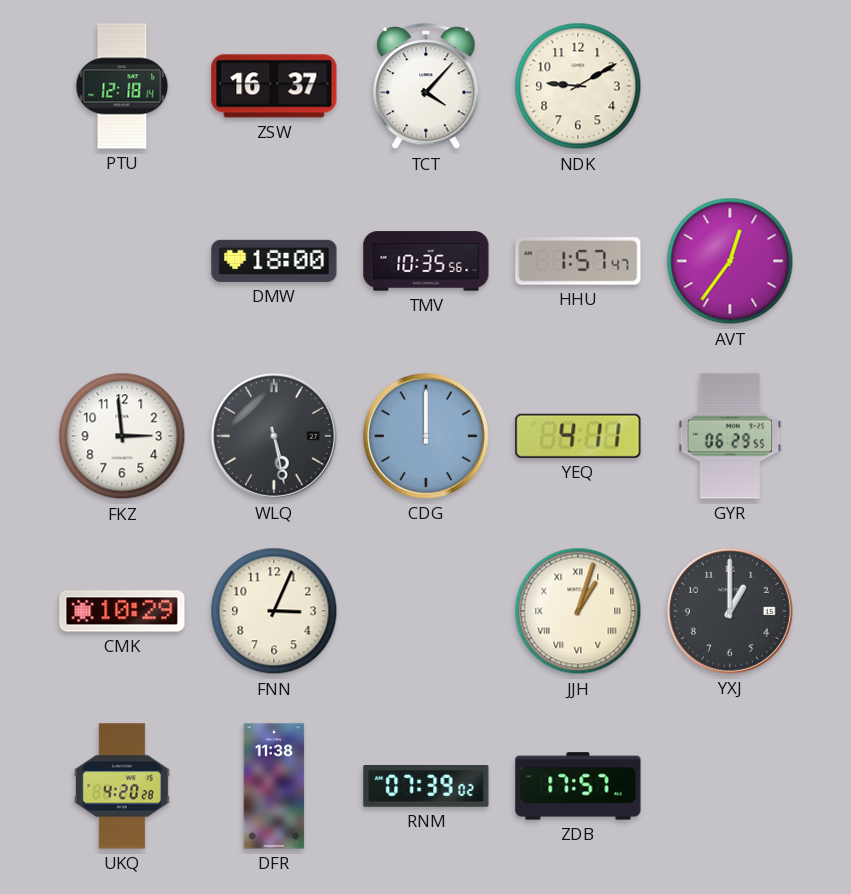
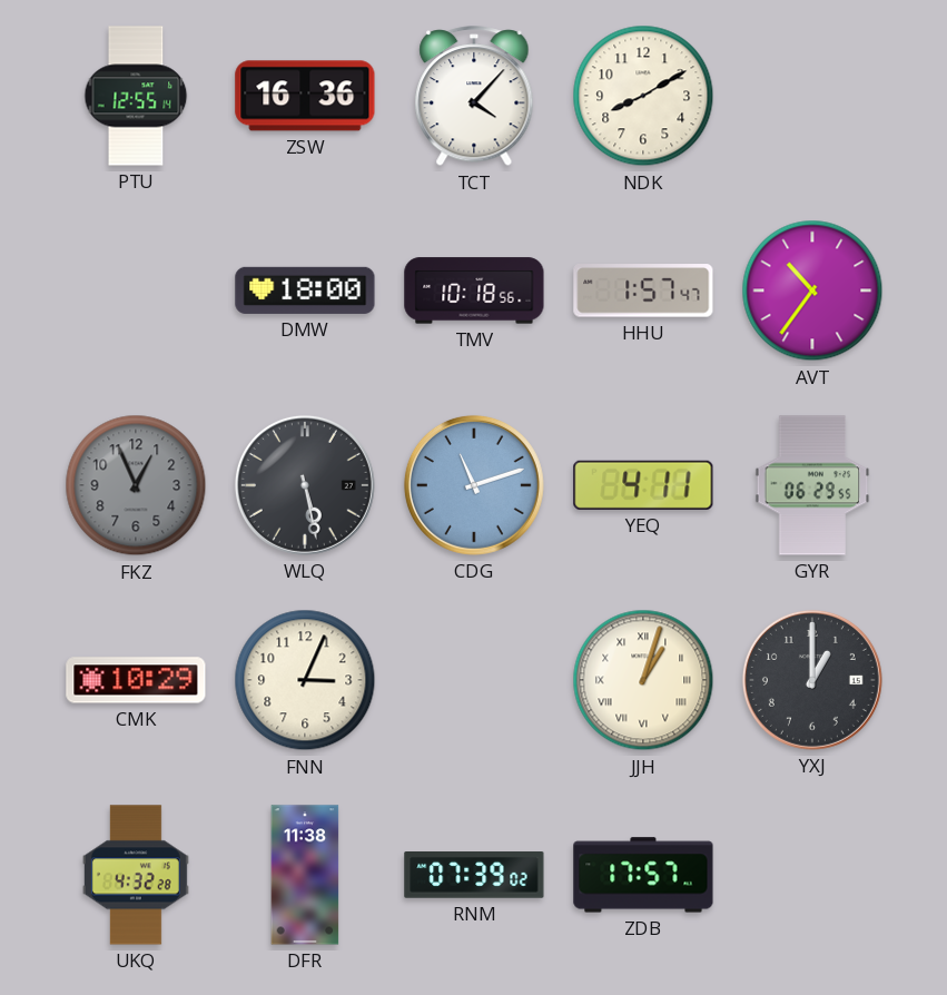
PTU: 12:18 -> 12:55
ZSW: 16:37 -> 16:36
NDK: 9:10 -> 8:10
TMV: 10:35 -> 10:18
AVT: 12:36 -> 10:36
FKZ: 2:59 -> 12:56
FKZ dial: white -> grey
CDG: 12:00 -> 11:12
UKQ: 4:20 -> 4:32
